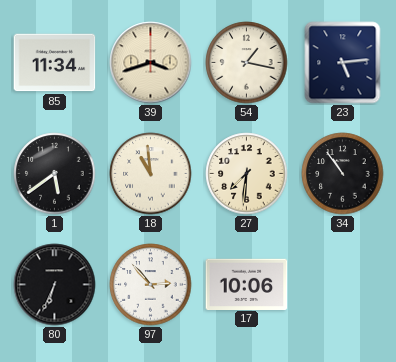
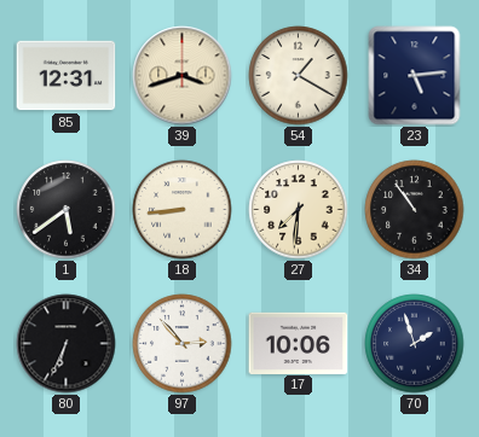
85: 11:34 -> 12:31
54: 1:17 -> 1:20
18: 10:59 -> 8:44
70: none -> 1:57
